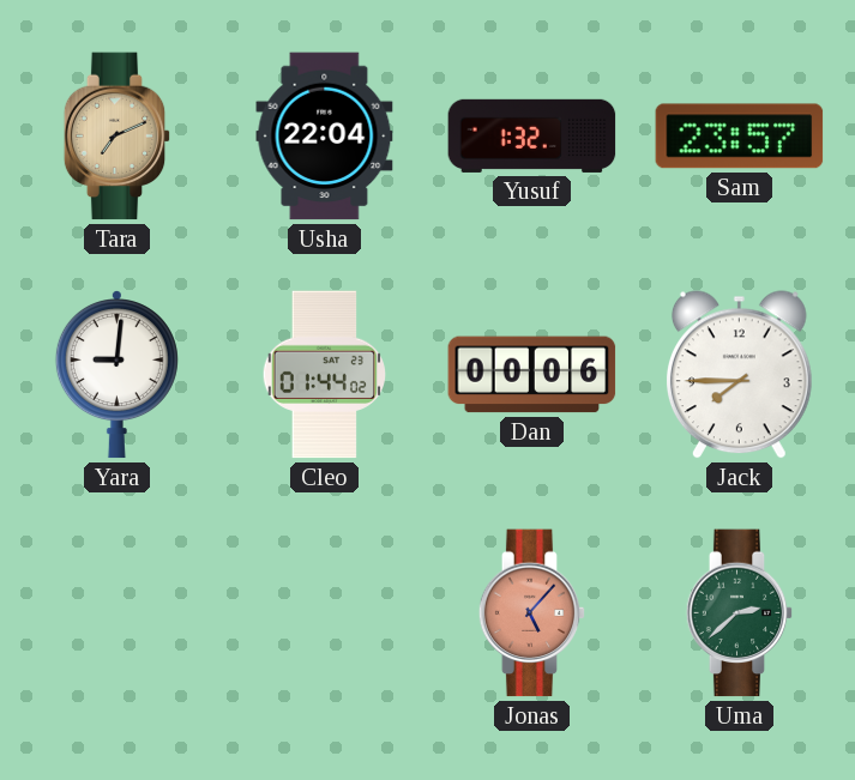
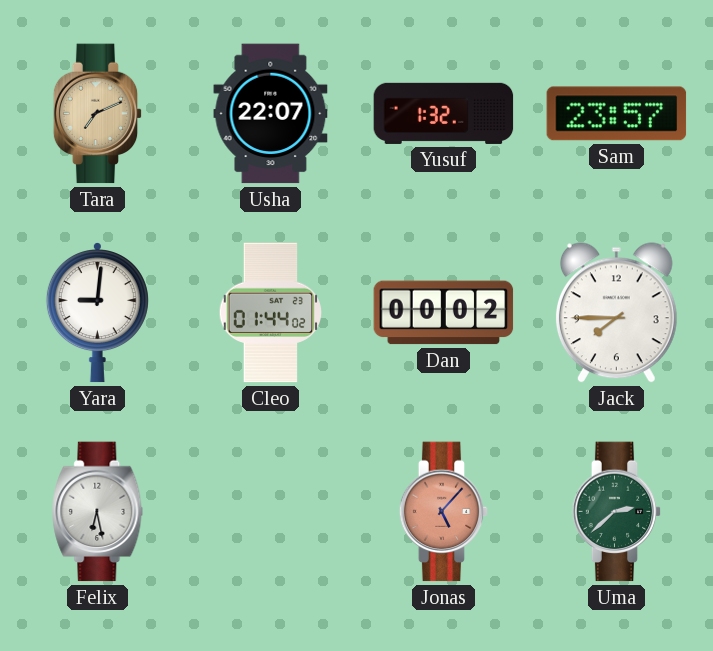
Usha: 22:04 -> 22:07
Dan: 00:06 -> 00:02
Felix: none -> 6:28
